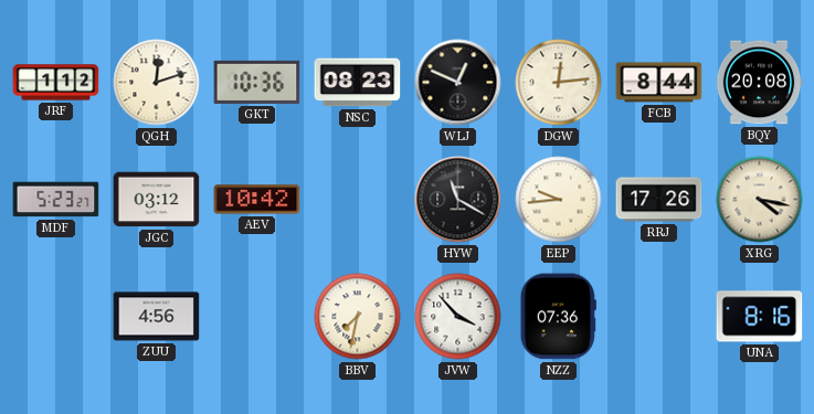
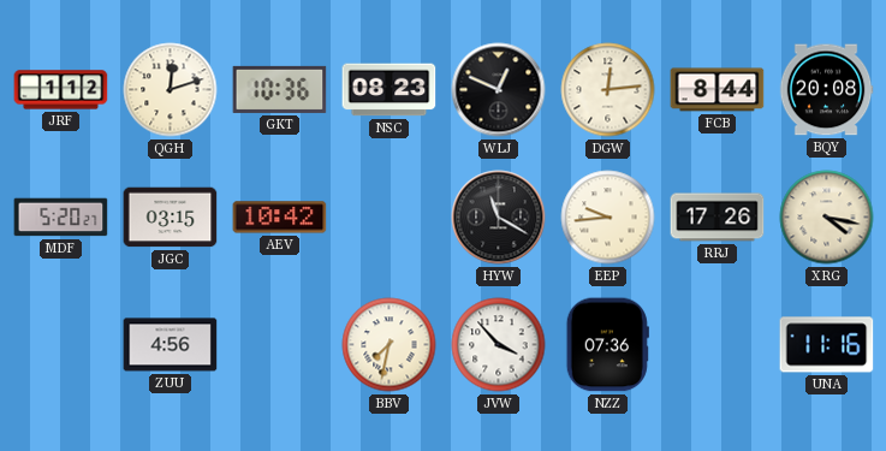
MDF: 5:23 -> 5:20
JGC: 03:12 -> 03:15
UNA: 8:16 -> 11:16
